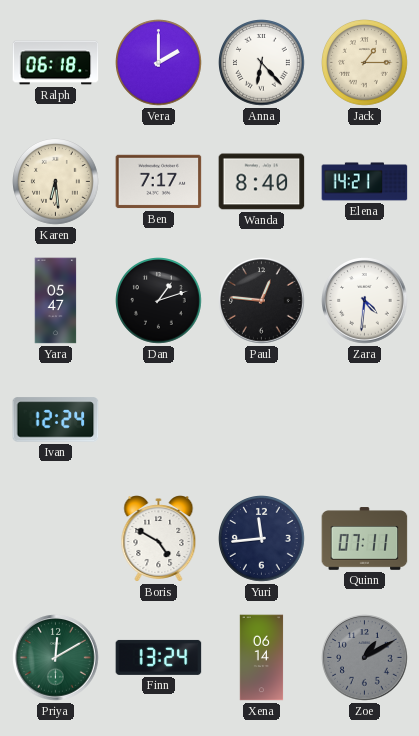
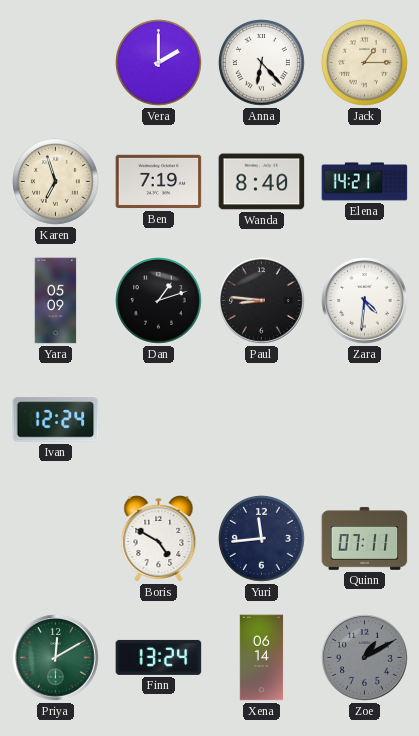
Ralph: 06:18 -> none
Karen: 6:29 -> 6:57
Ben: 7:17 -> 7:19
Yara: 05:47 -> 05:09
Paul: 12:46 -> 8:46
